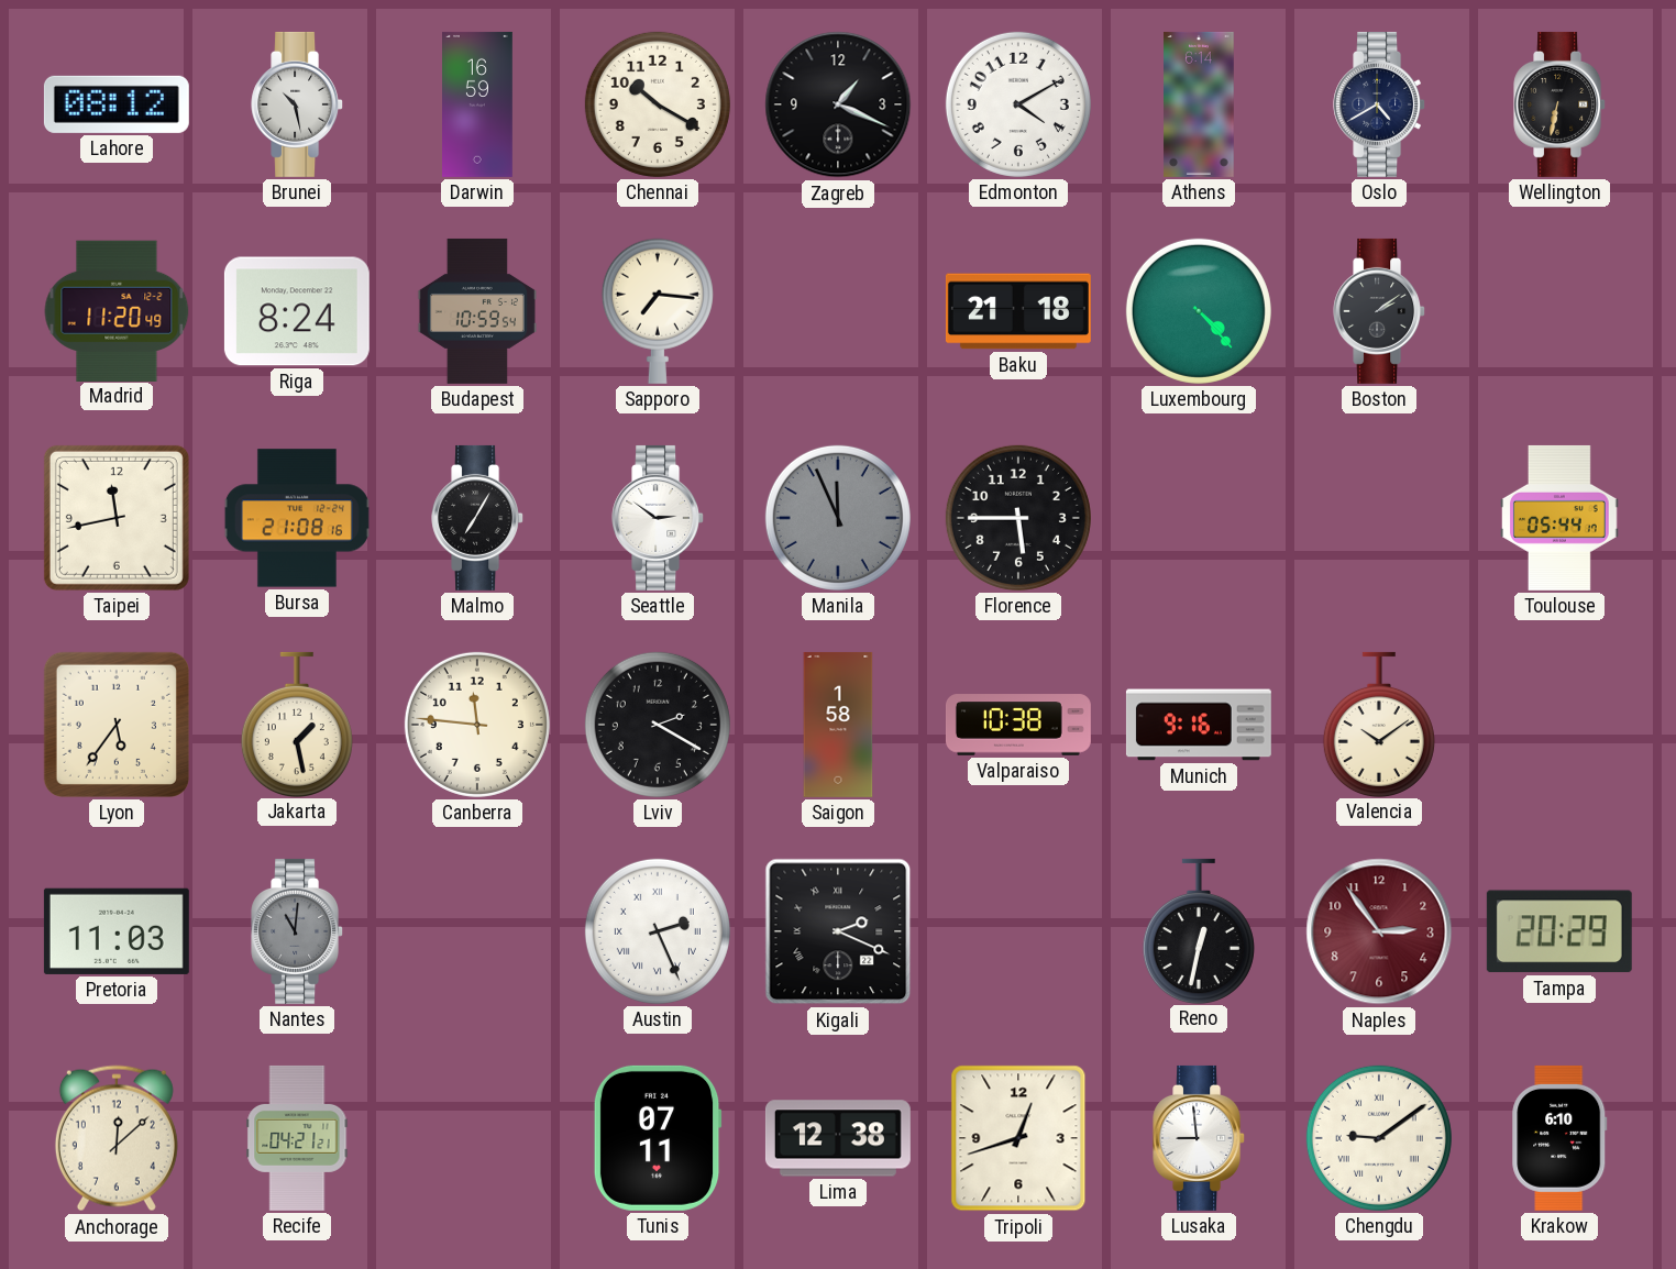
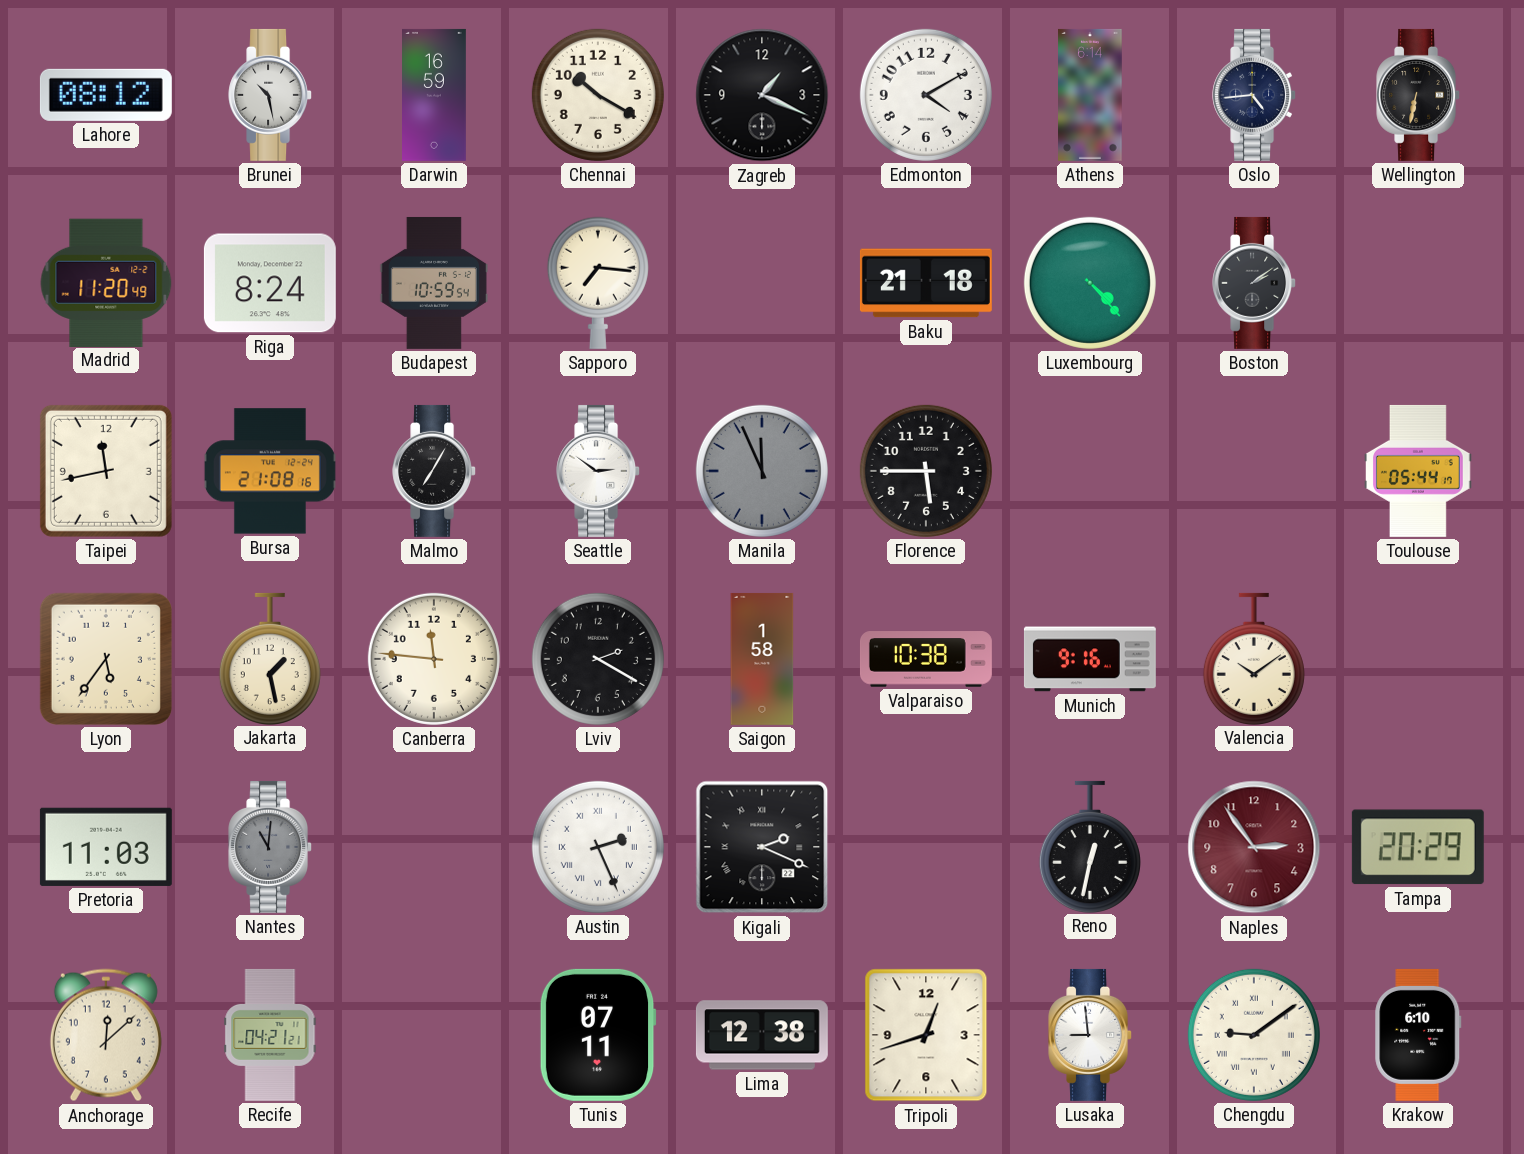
Oslo: 4:40 -> 4:44
